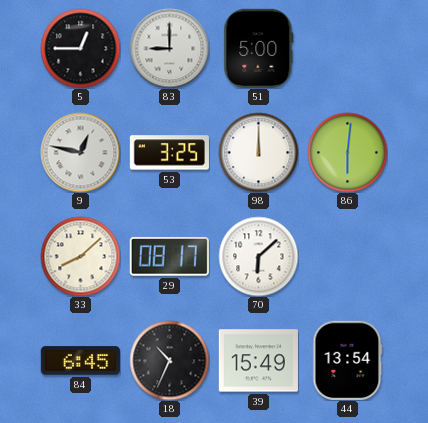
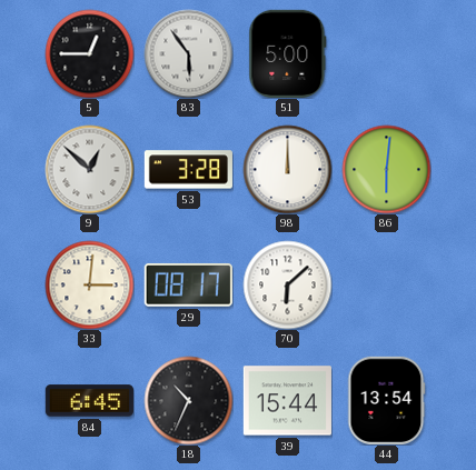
83: 9:00 -> 5:54
9: 12:47 -> 12:52
53: 3:25 -> 3:28
33: 8:08 -> 3:01
39: 15:49 -> 15:44
